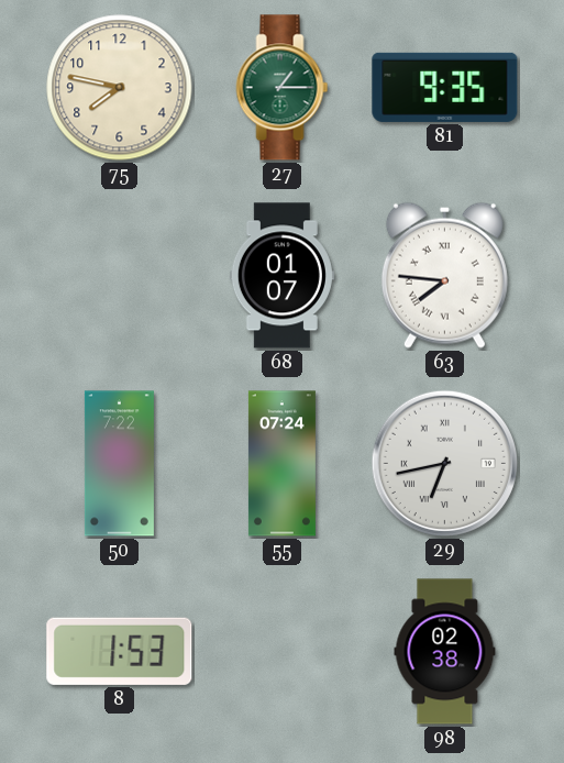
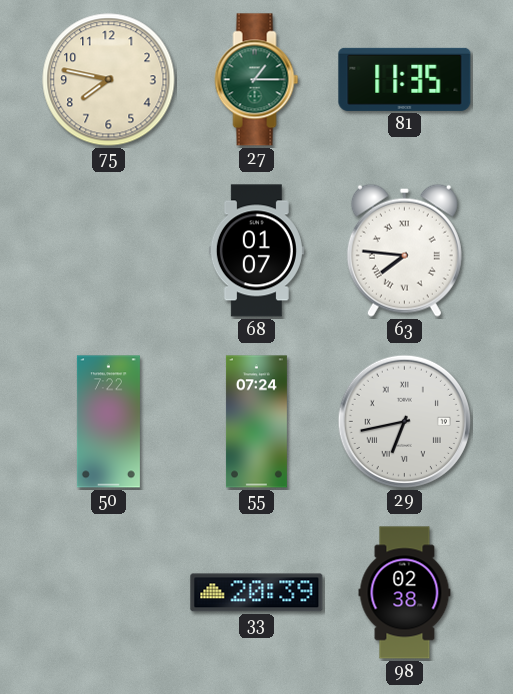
81: 9:35 -> 11:35
8: 1:53 -> none
33: none -> 20:39
